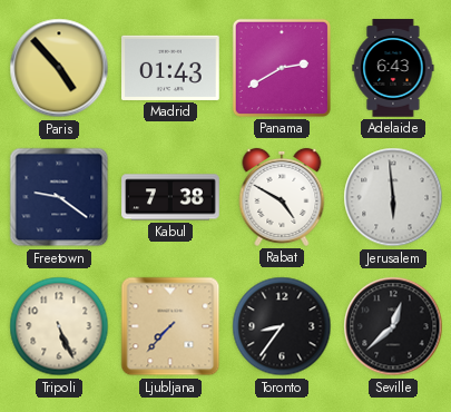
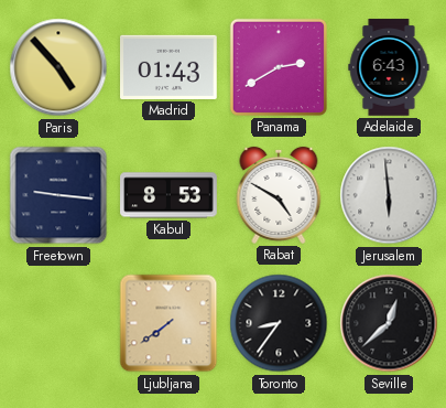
Freetown: 9:21 -> 9:16
Kabul: 7:38 -> 8:53
Tripoli: 5:26 -> none
Ljubljana: 7:37 -> 7:39
